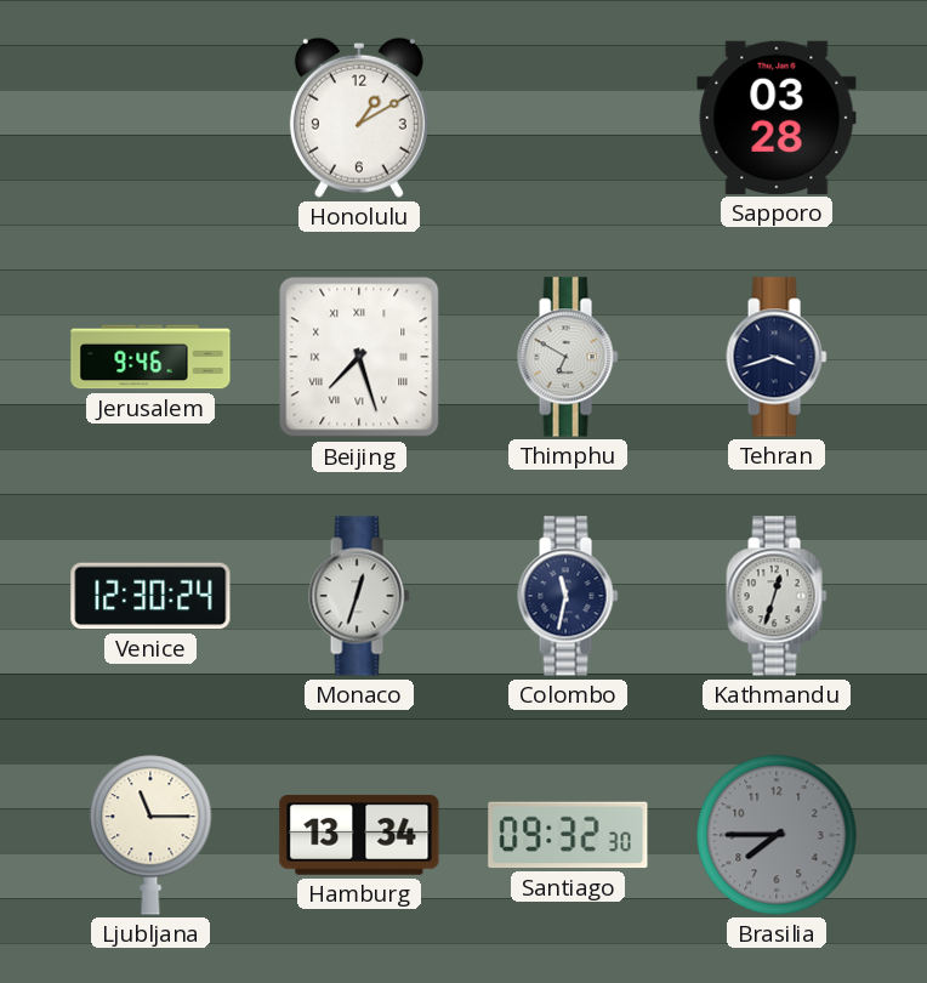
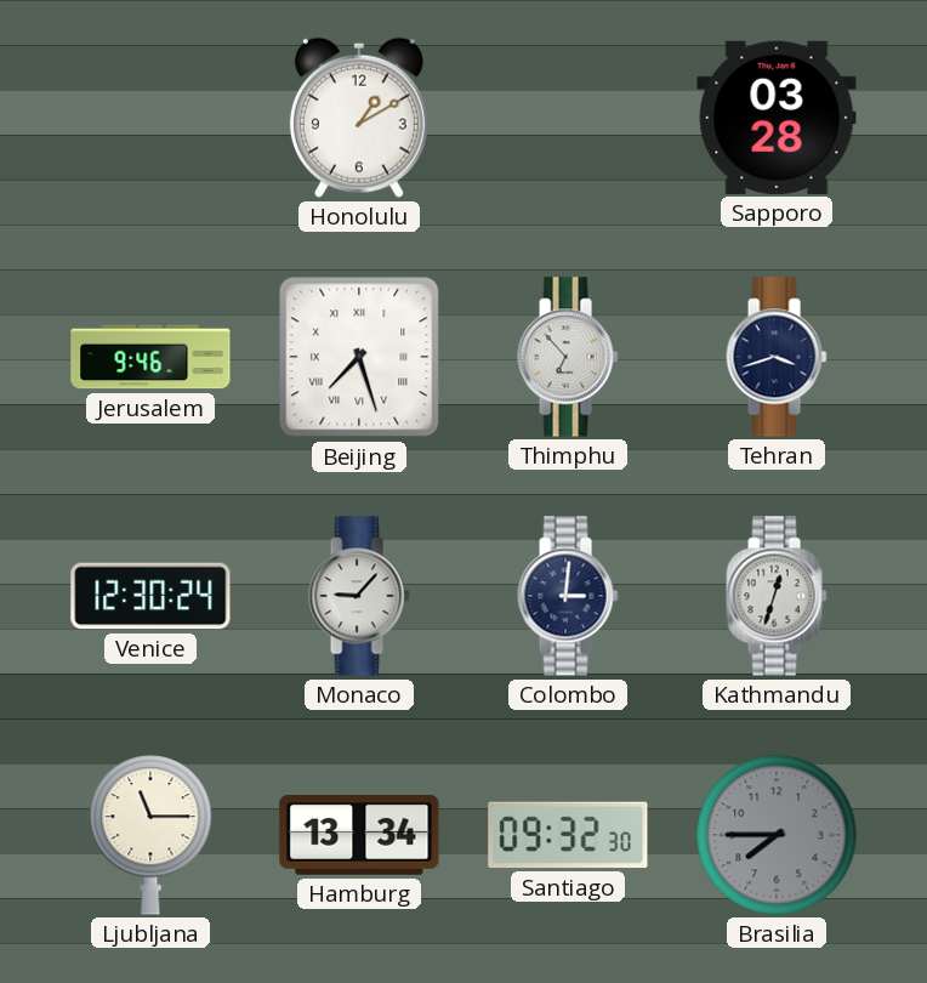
Thimphu: 6:50 -> 6:53
Monaco: 12:33 -> 9:07
Colombo: 11:32 -> 3:01
